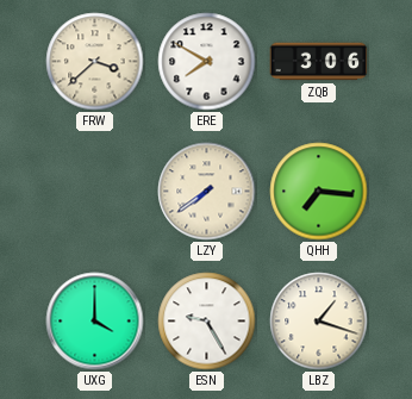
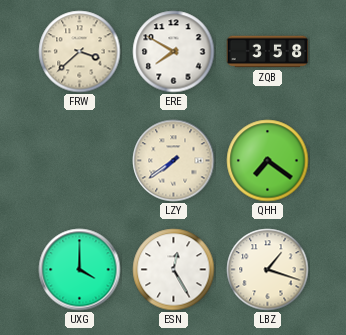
ZQB: 3:06 -> 3:58
QHH: 7:16 -> 7:21
ESN: 9:25 -> 12:25
